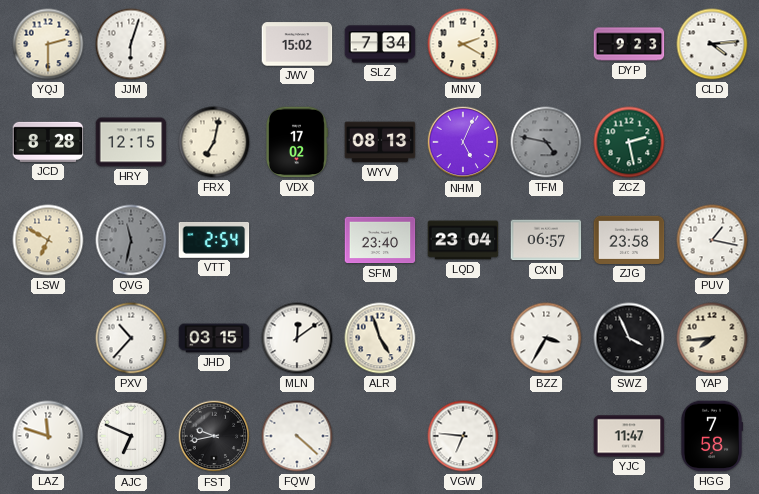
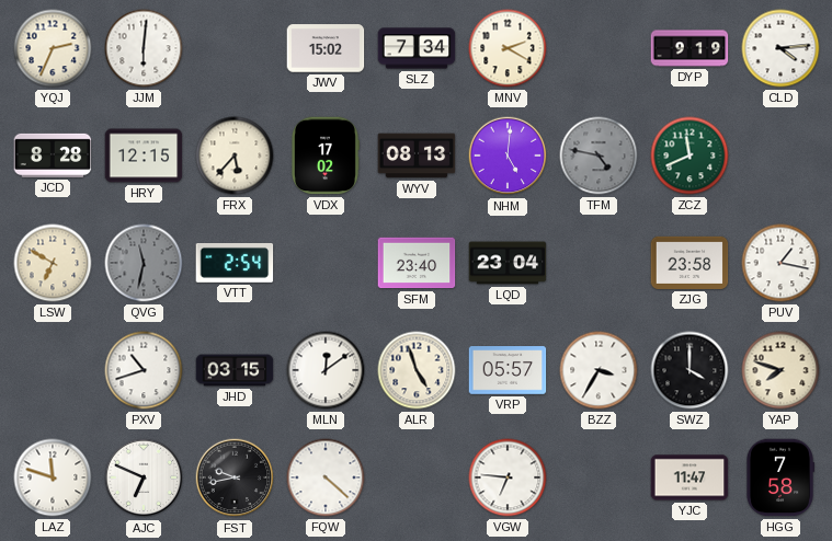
YQJ: 2:30 -> 2:34
JJM: 6:03 -> 6:01
DYP: 9:23 -> 9:19
FRX: 7:02 -> 5:37
NHM: 5:04 -> 5:01
ZCZ: 2:28 -> 11:41
CXN: 06:57 -> none
PXV: 10:37 -> 10:42
VRP: none -> 05:57
SWZ: 3:56 -> 4:00
YAP: 7:44 -> 7:48
